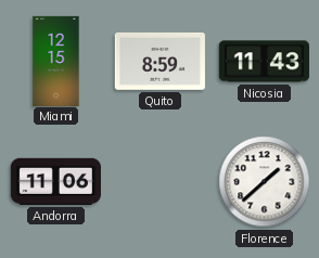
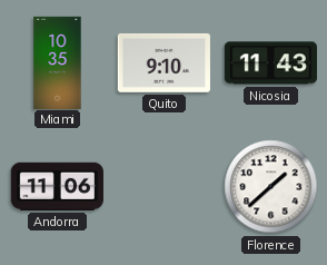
Miami: 12:15 -> 10:35
Quito: 8:59 -> 9:10
